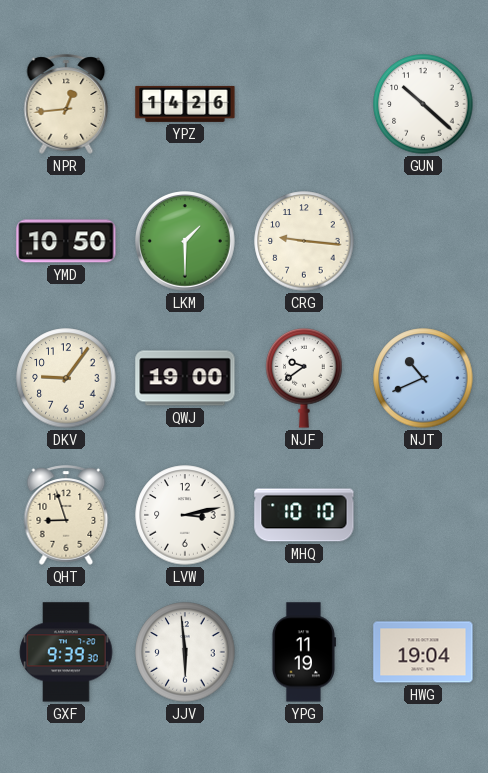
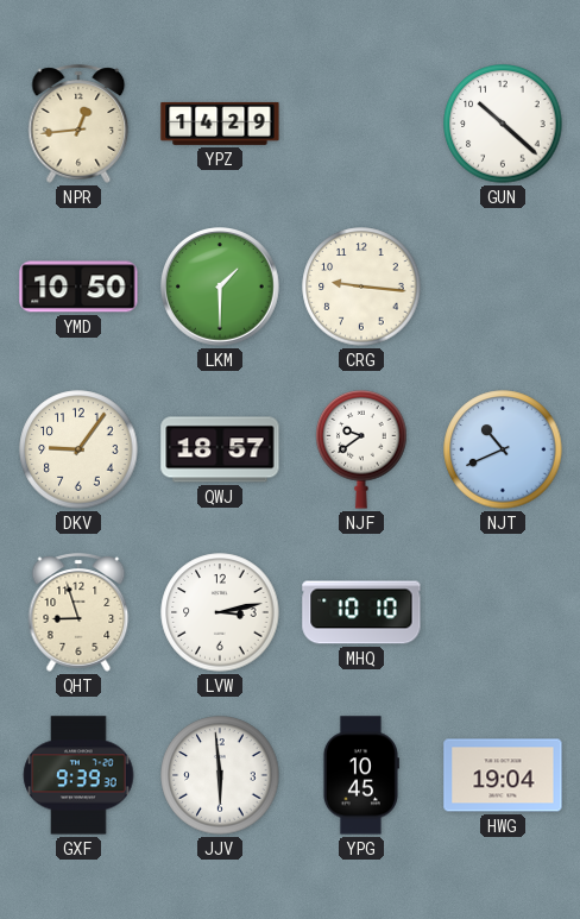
YPZ: 14:26 -> 14:29
QWJ: 19:00 -> 18:57
YPG: 11:19 -> 10:45
